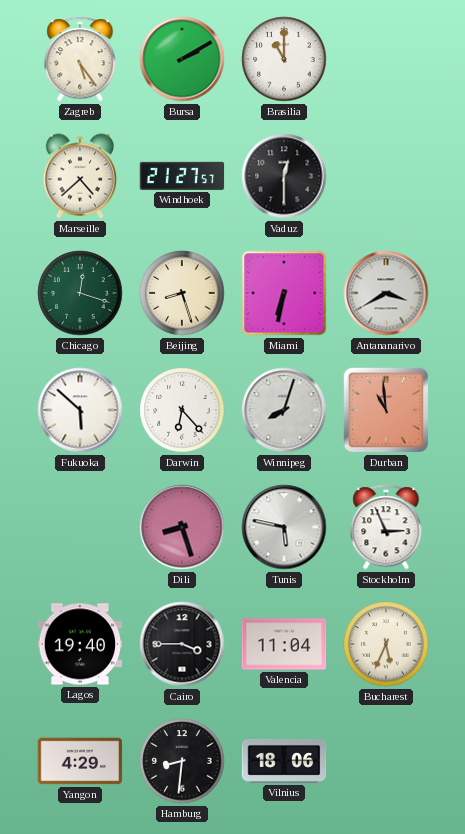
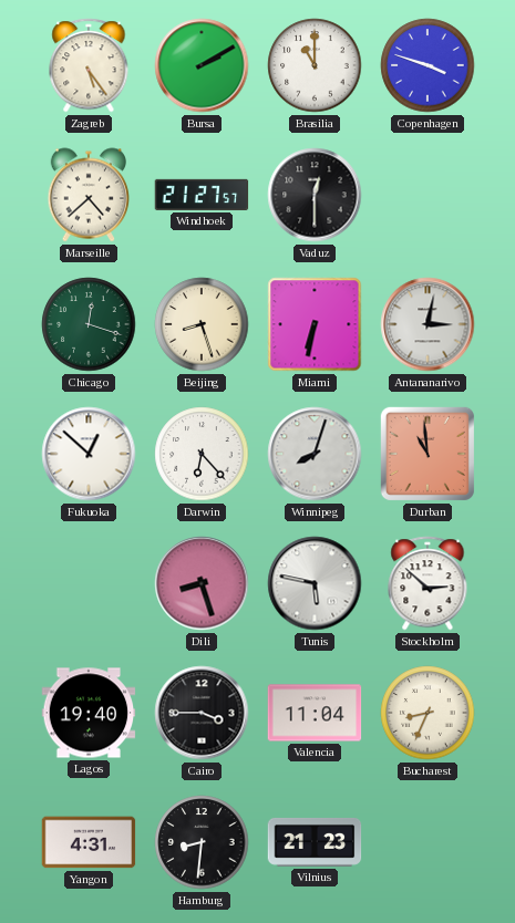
Copenhagen: none -> 3:48
Antananarivo: 3:40 -> 3:02
Fukuoka: 5:52 -> 12:52
Stockholm: 2:56 -> 2:52
Bucharest: 5:34 -> 8:34
Yangon: 4:29 -> 4:31
Vilnius: 18:06 -> 21:23
